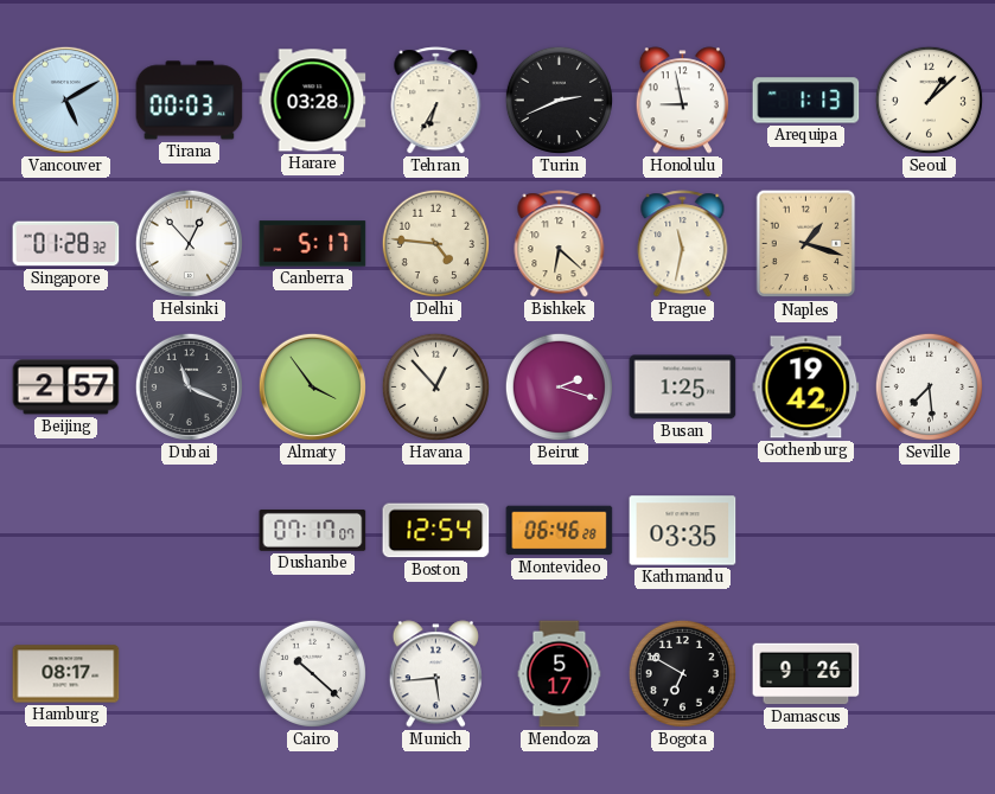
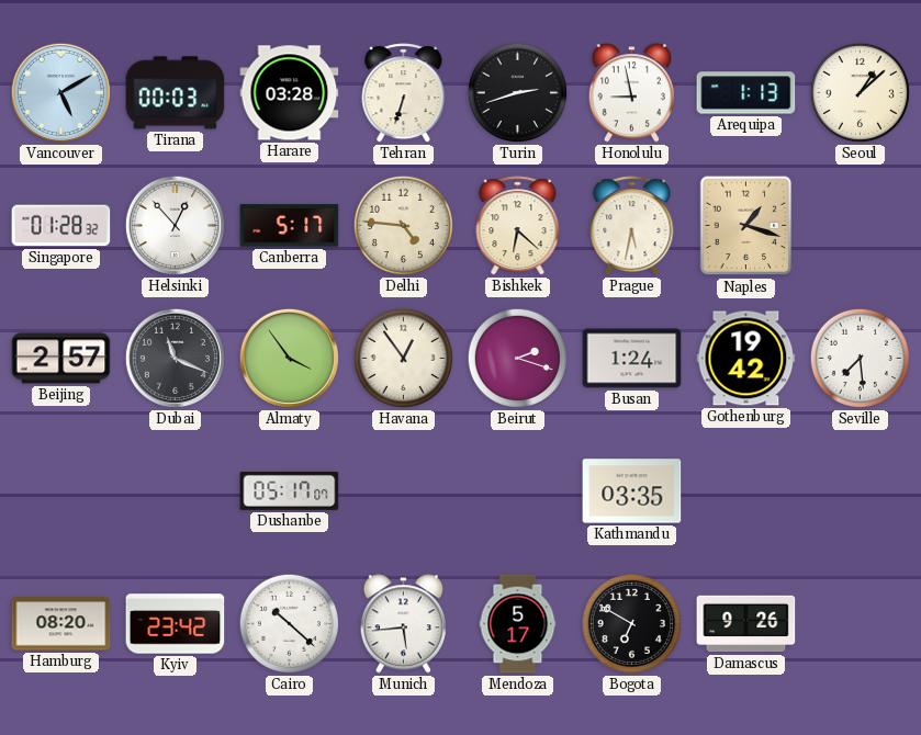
Tehran: 6:35 -> 6:33
Turin: 2:41 -> 2:42
Prague: 11:32 -> 5:32
Havana: 12:53 -> 12:54
Busan: 1:25 -> 1:24
Dushanbe: 07:17 -> 05:17
Boston: 12:54 -> none
Montevideo: 06:46 -> none
Hamburg: 08:17 -> 08:20
Kyiv: none -> 23:42
